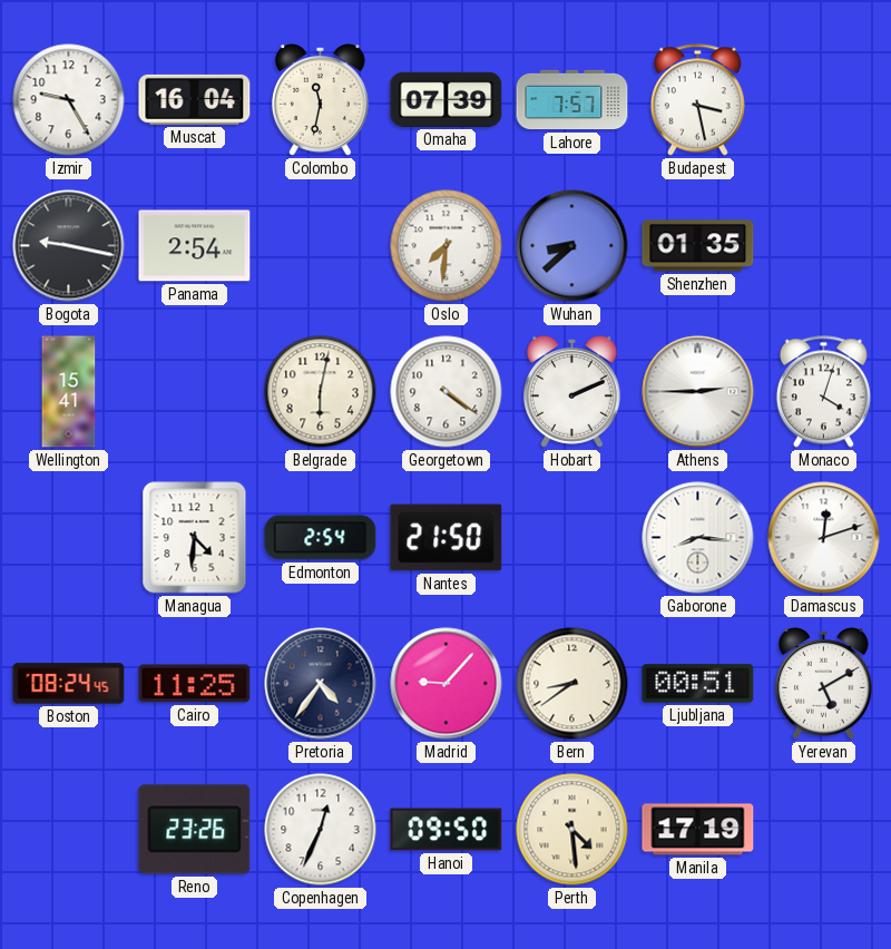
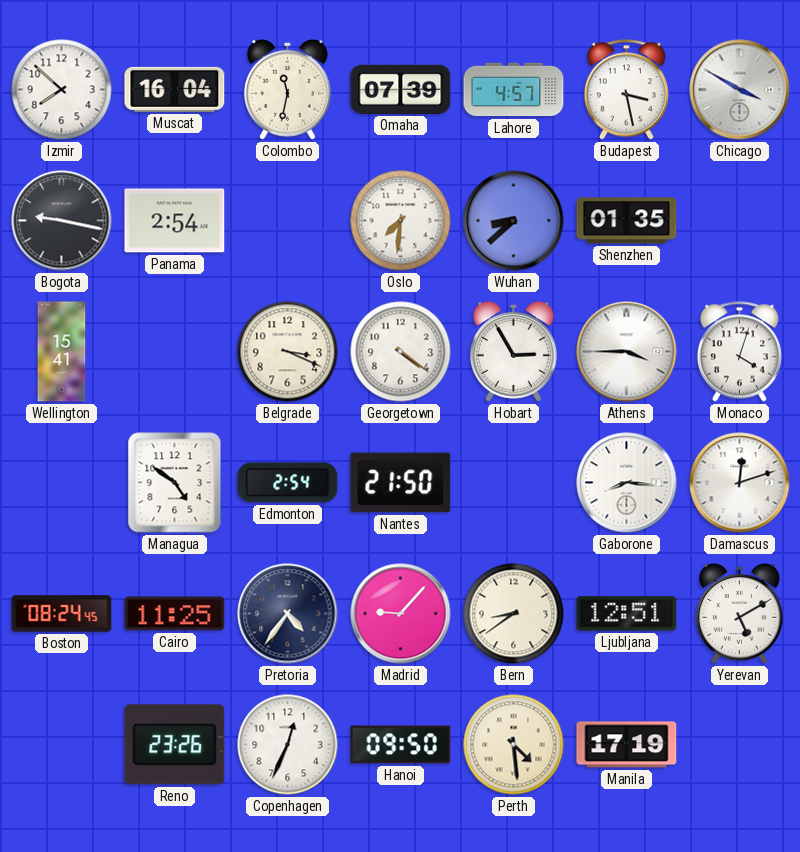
Izmir: 9:25 -> 7:52
Lahore: 7:57 -> 4:57
Chicago: none -> 3:50
Belgrade: 6:02 -> 3:19
Hobart: 2:11 -> 2:55
Athens: 2:45 -> 3:45
Managua: 4:31 -> 4:51
Ljubljana: 00:51 -> 12:51
